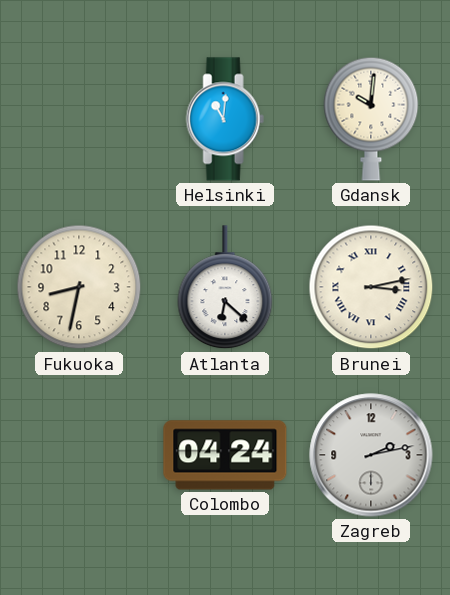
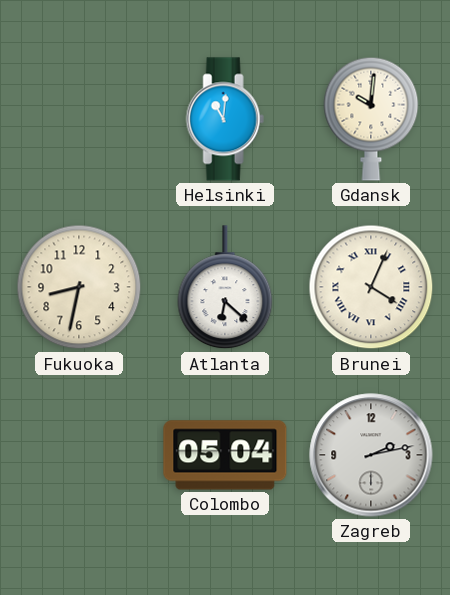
Brunei: 3:13 -> 4:04
Colombo: 04:24 -> 05:04
